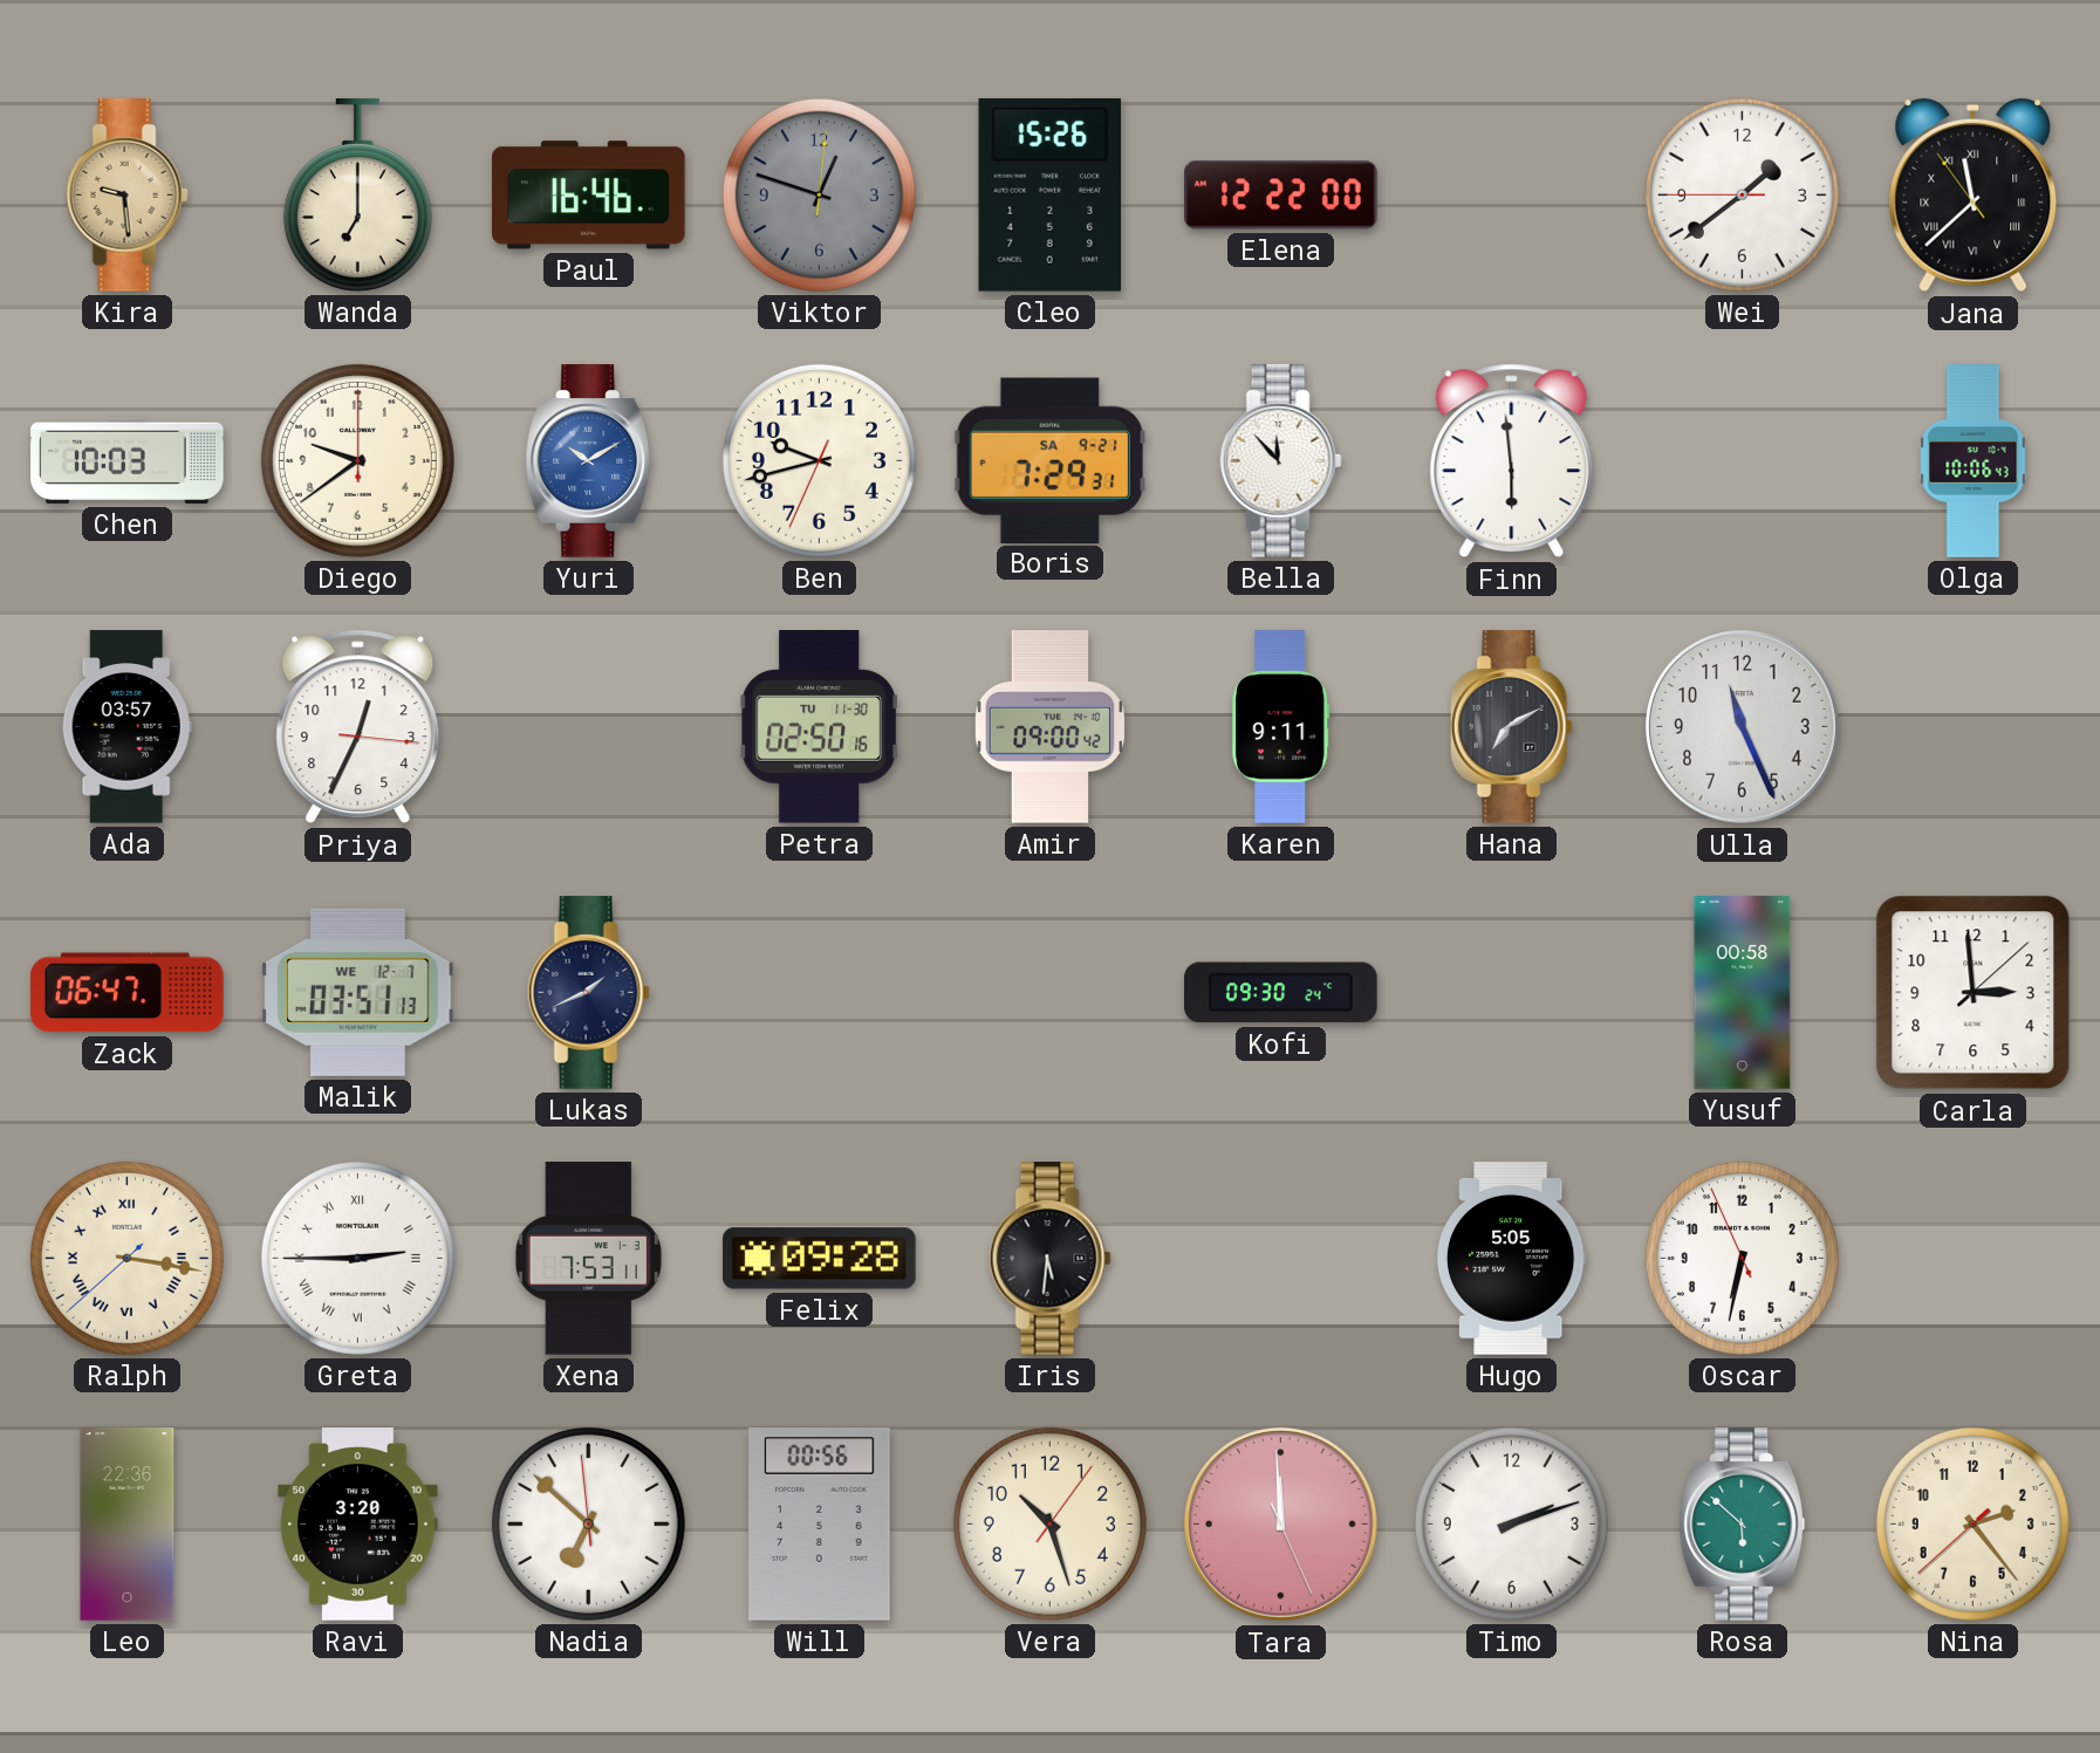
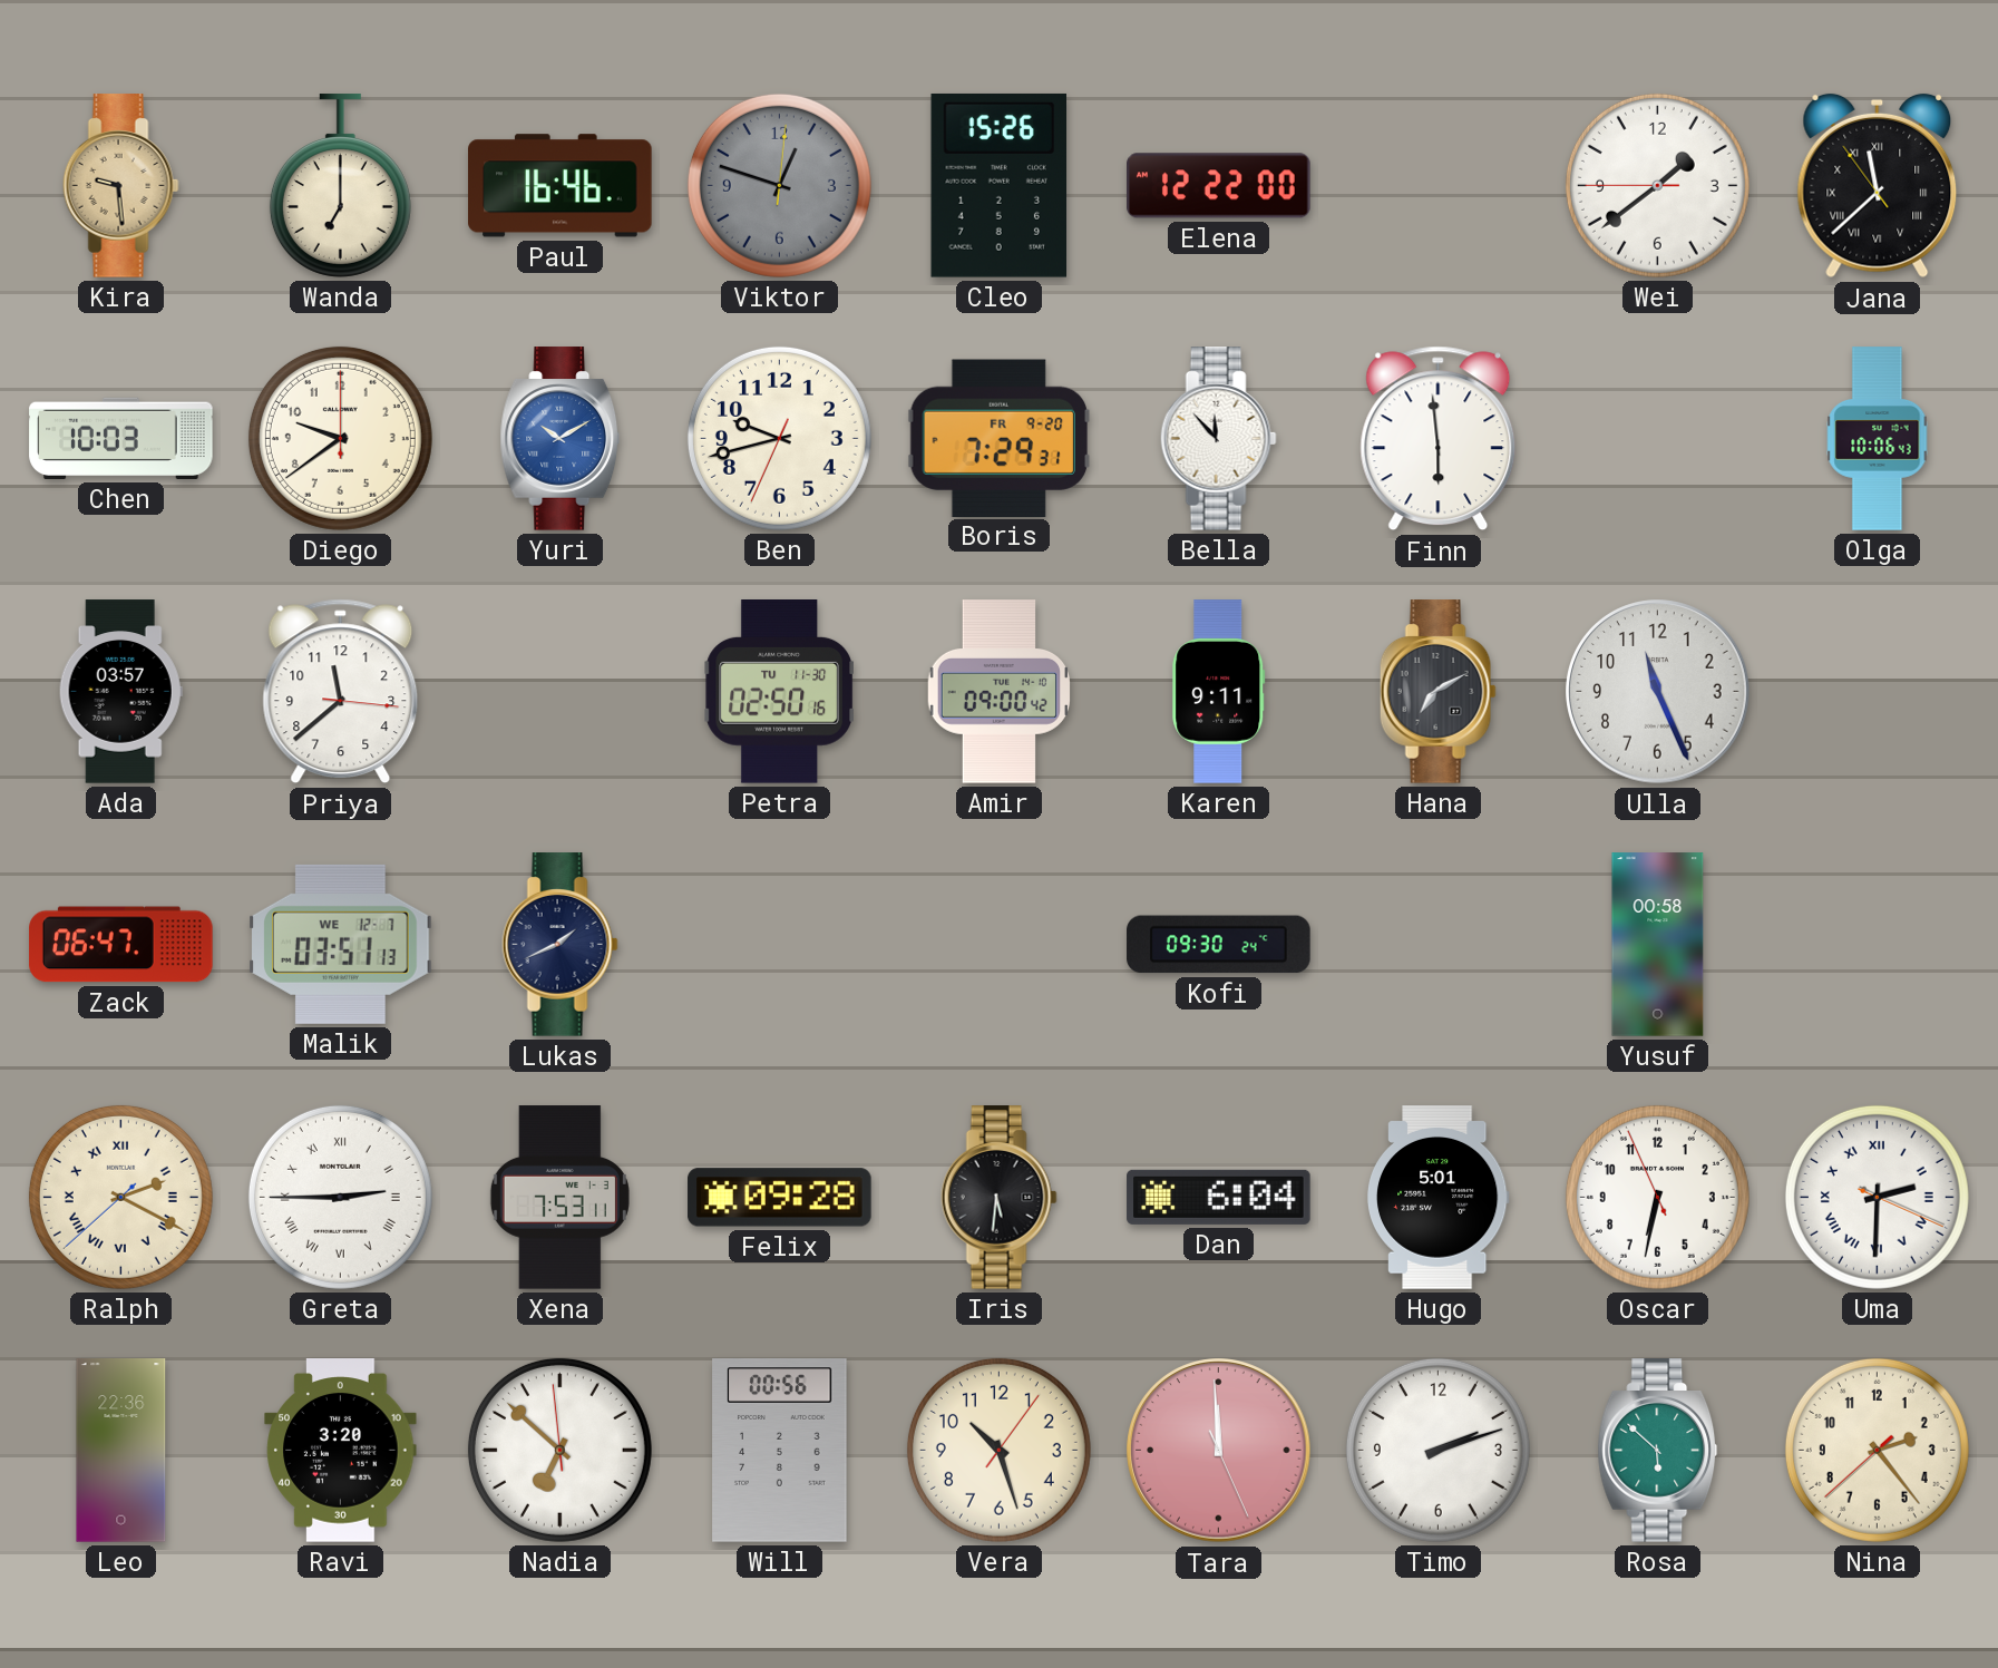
Boris date: SA 9-21 -> FR 9-20
Priya: 12:34 -> 11:38
Carla: 2:59 -> none
Ralph: 3:16 -> 2:19
Dan: none -> 6:04
Hugo: 5:05 -> 5:01
Uma: none -> 2:30
